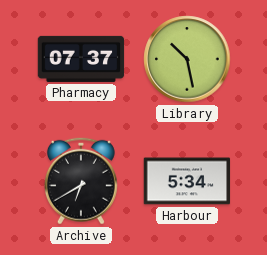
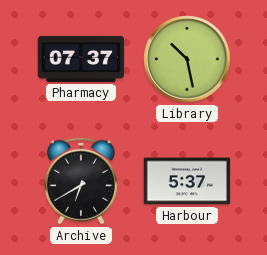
Harbour: 5:34 -> 5:37
